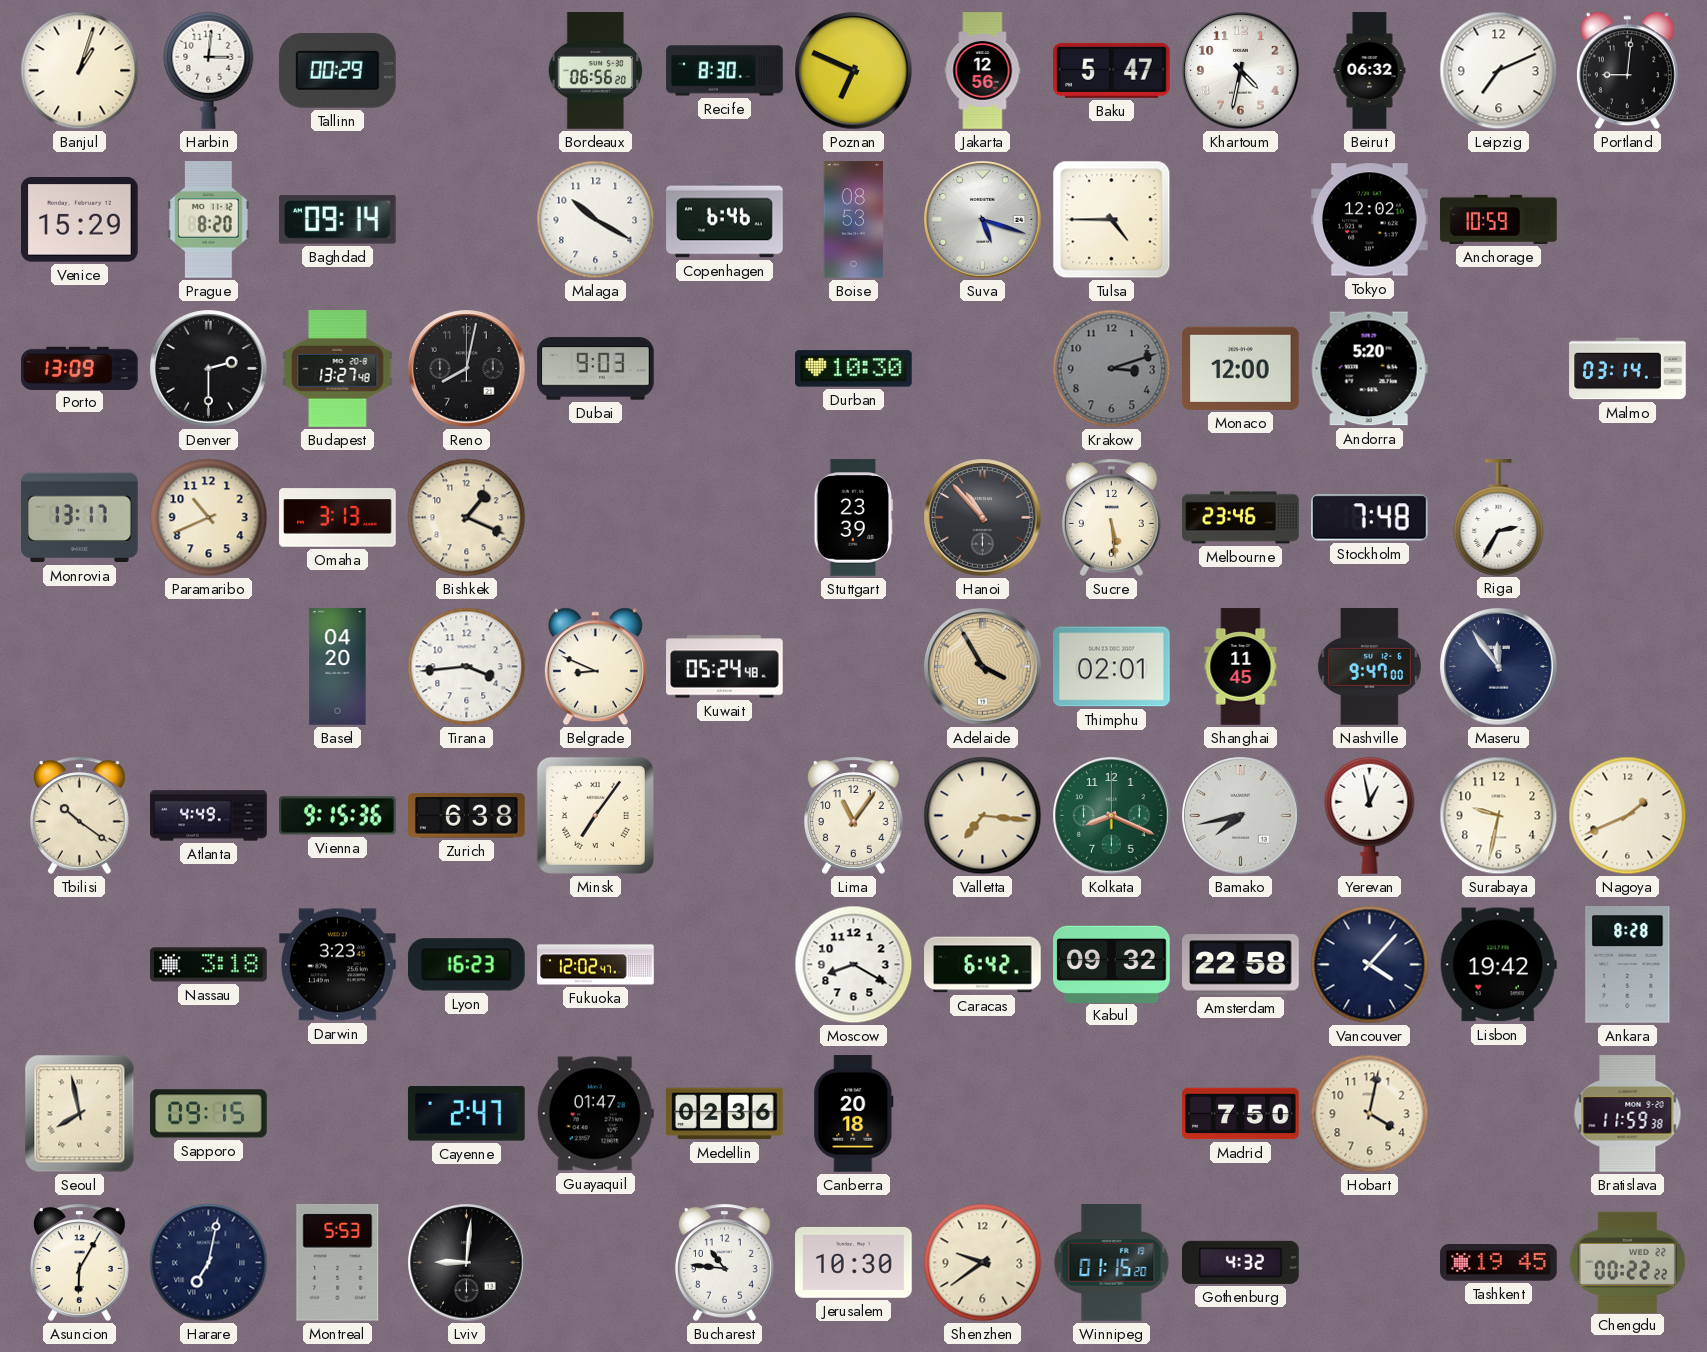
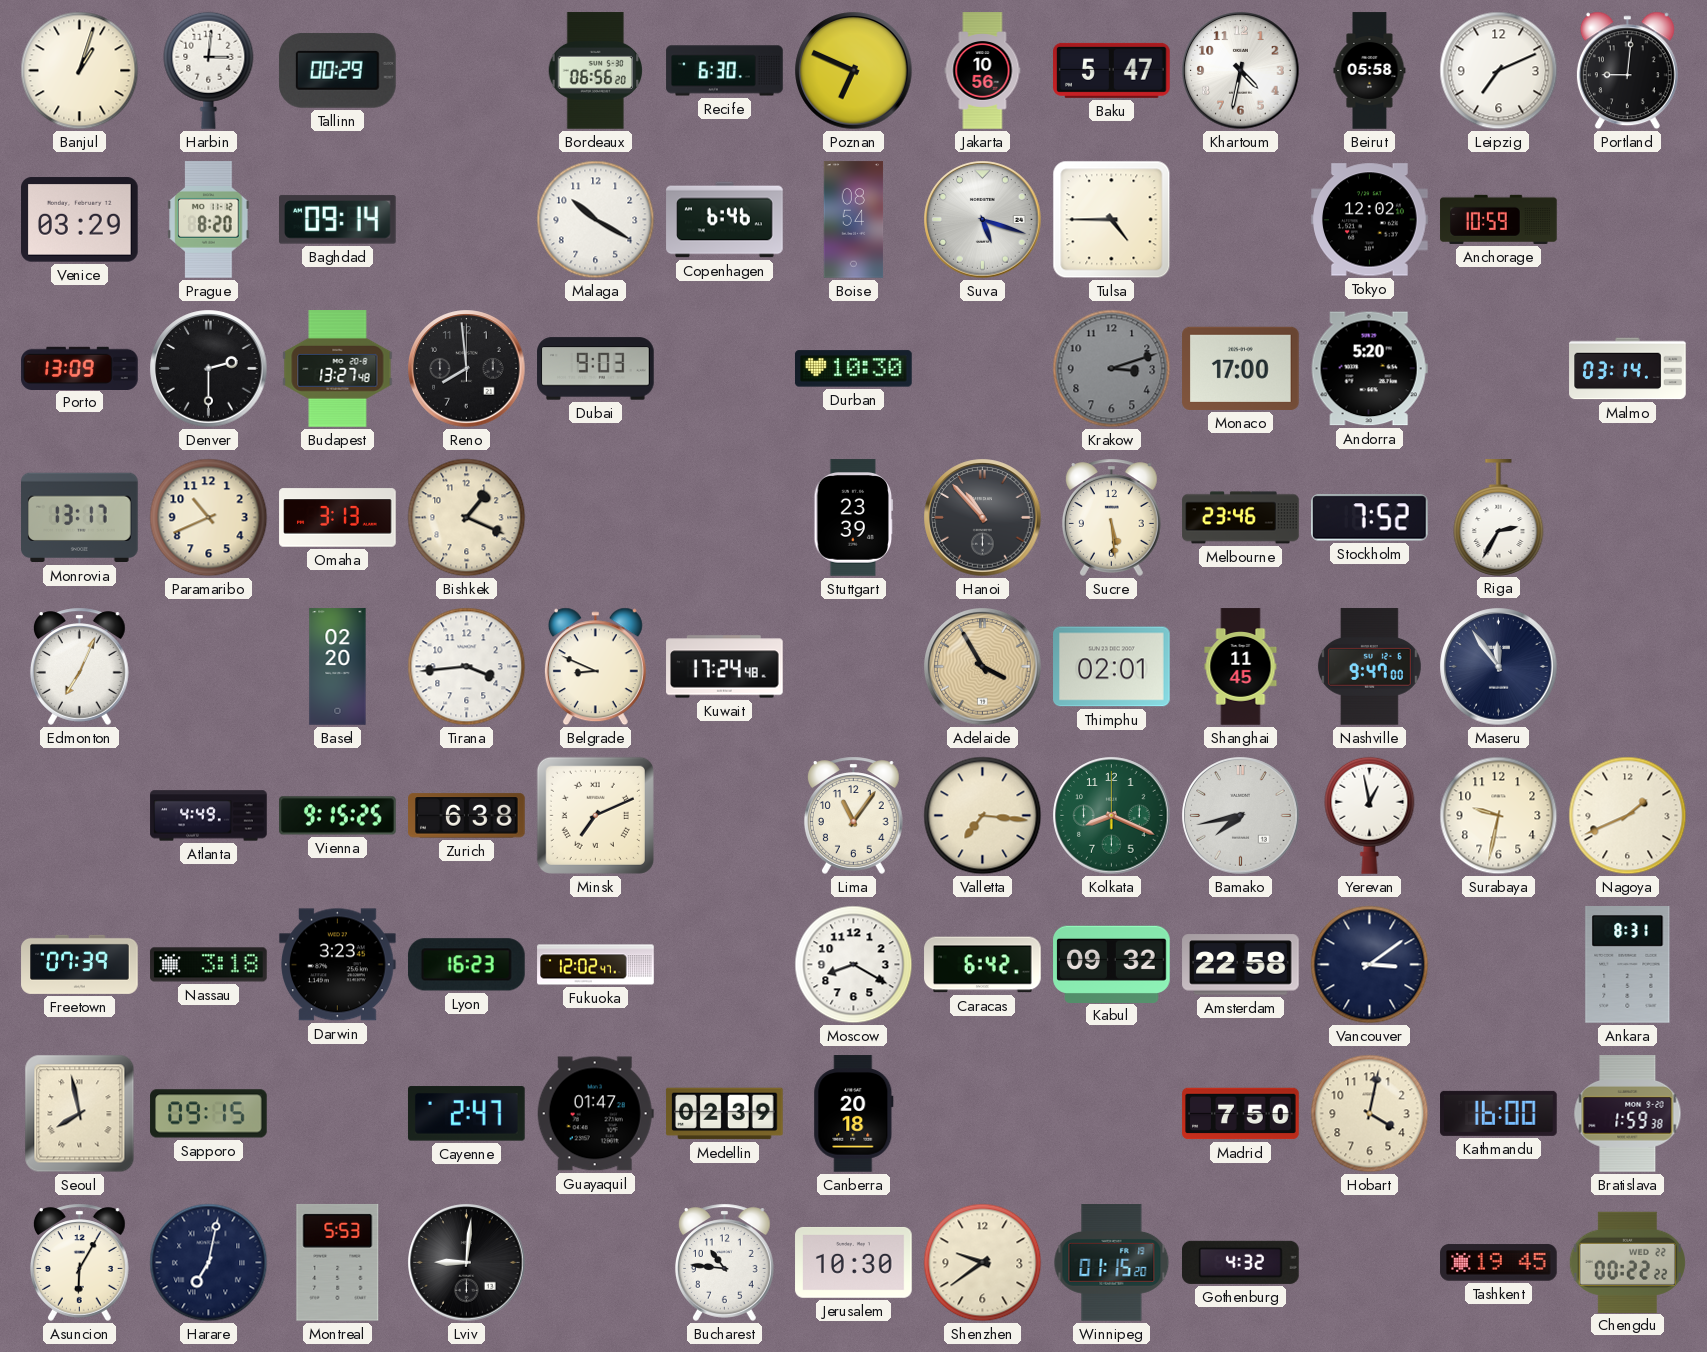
Recife: 8:30 -> 6:30
Jakarta: 12:56 -> 10:56
Beirut: 06:32 -> 05:58
Venice: 15:29 -> 03:29
Boise: 08:53 -> 08:54
Reno: 8:02 -> 7:59
Monaco: 12:00 -> 17:00
Stockholm: 7:48 -> 7:52
Edmonton: none -> 7:04
Basel: 04:20 -> 02:20
Kuwait: 05:24 -> 17:24
Tbilisi: 10:21 -> none
Vienna: 9:15:36 -> 9:15:25
Minsk: 7:06 -> 7:11
Freetown: none -> 07:39
Vancouver: 4:07 -> 3:09
Lisbon: 19:42 -> none
Ankara: 8:28 -> 8:31
Medellin: 02:36 -> 02:39
Kathmandu: none -> 16:00
Bratislava: 11:59 -> 1:59
